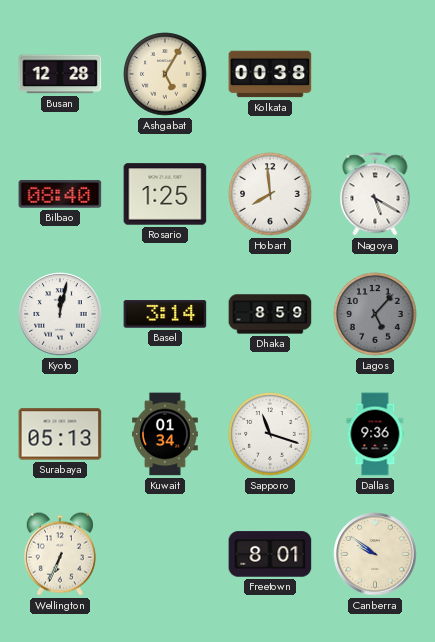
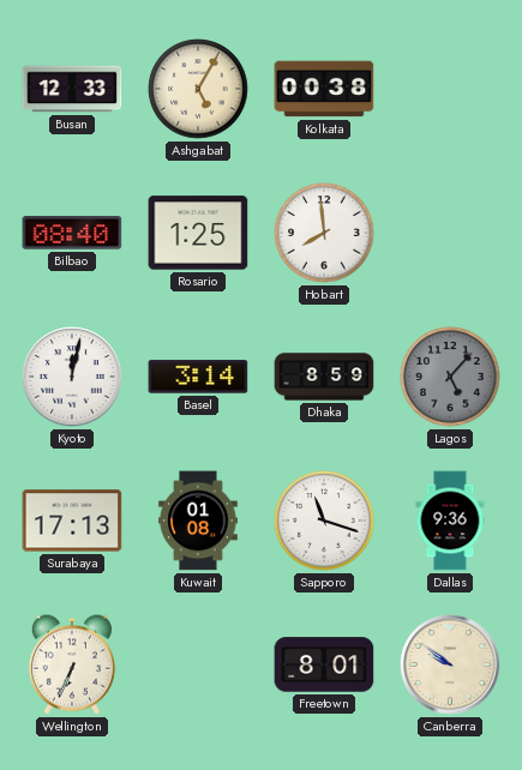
Busan: 12:28 -> 12:33
Nagoya: 5:20 -> none
Surabaya: 05:13 -> 17:13
Kuwait: 01:34 -> 01:08
